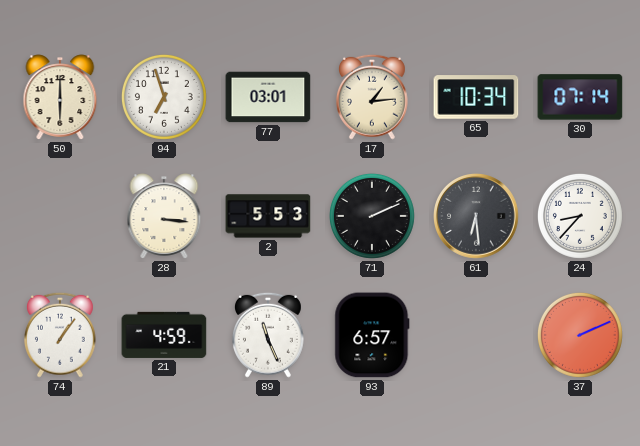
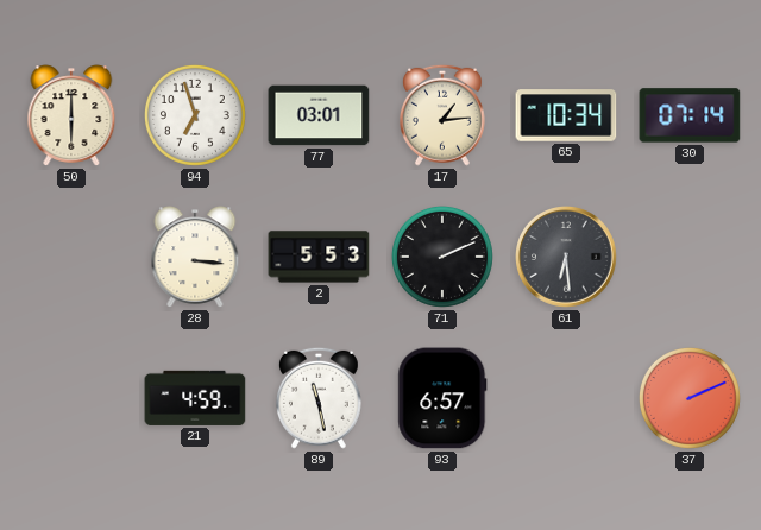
24: 8:37 -> none
74: 1:06 -> none
89: 11:26 -> 11:28
